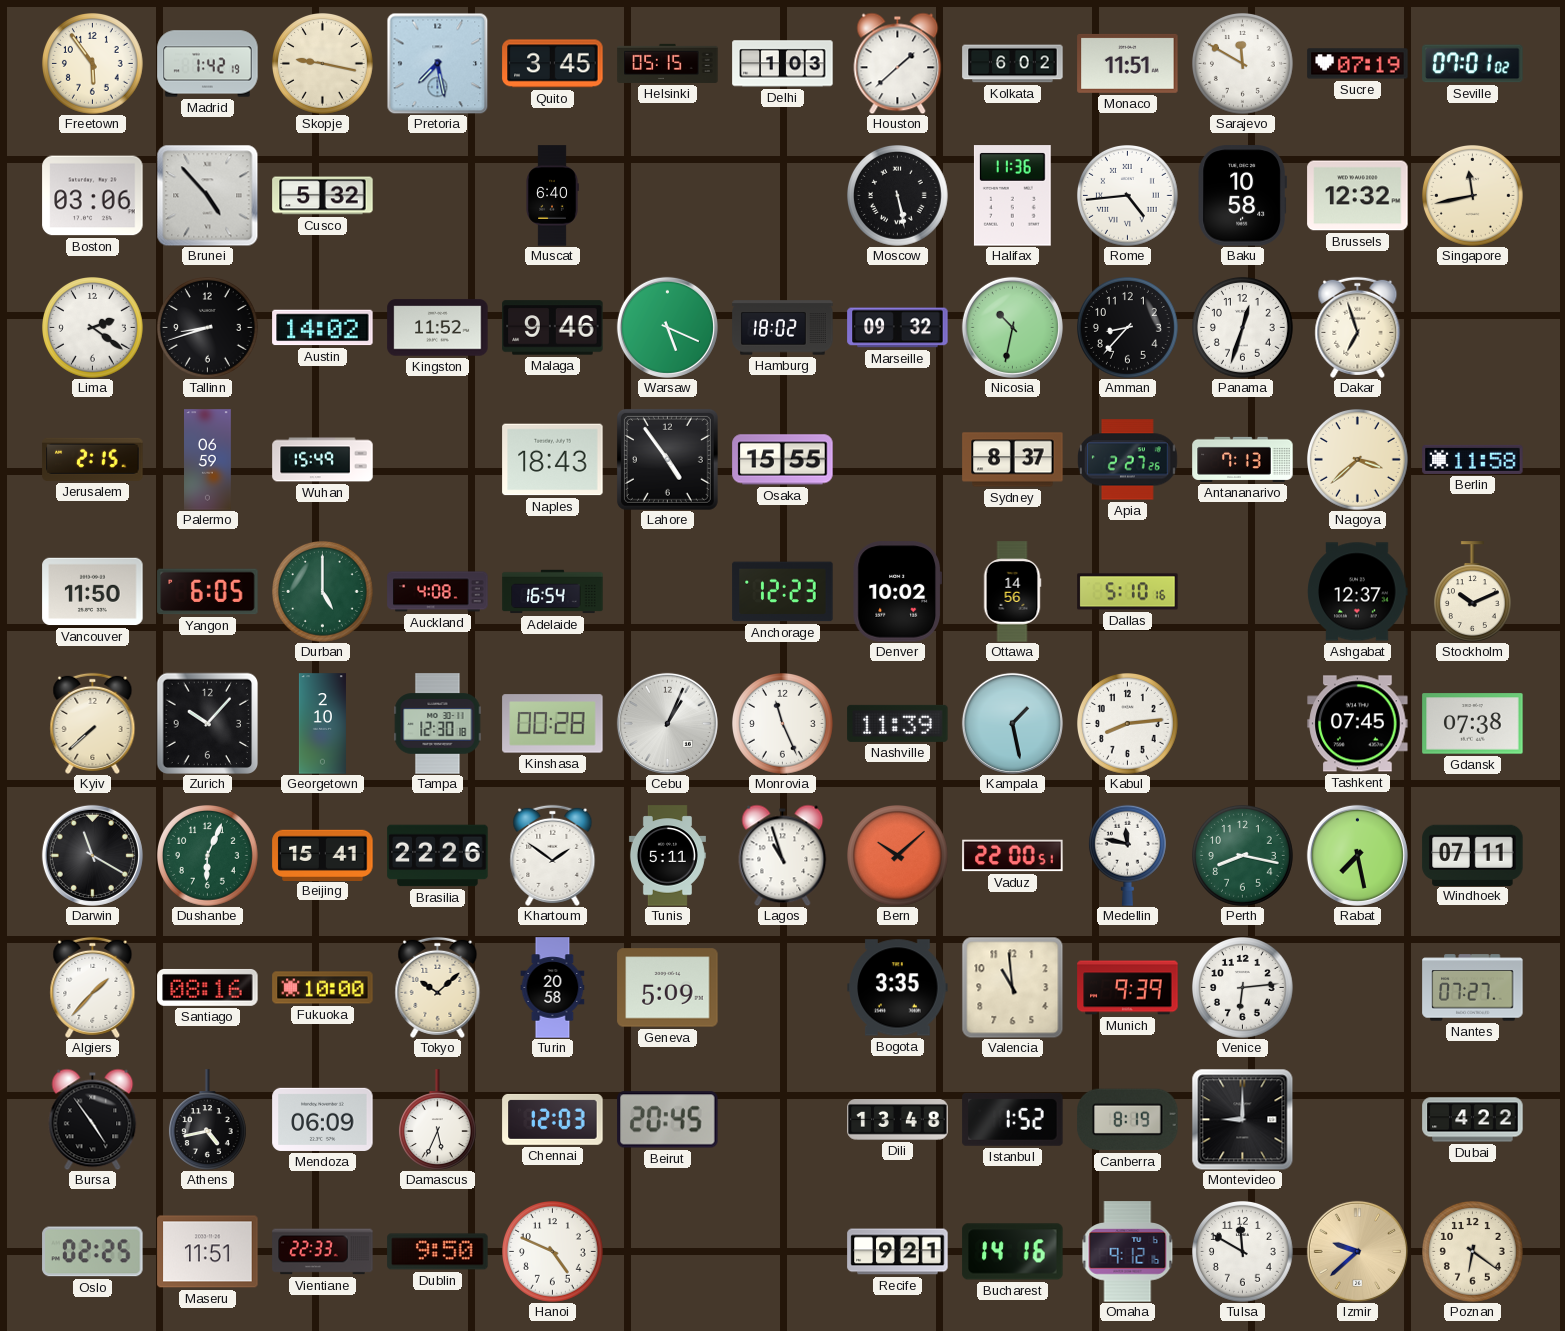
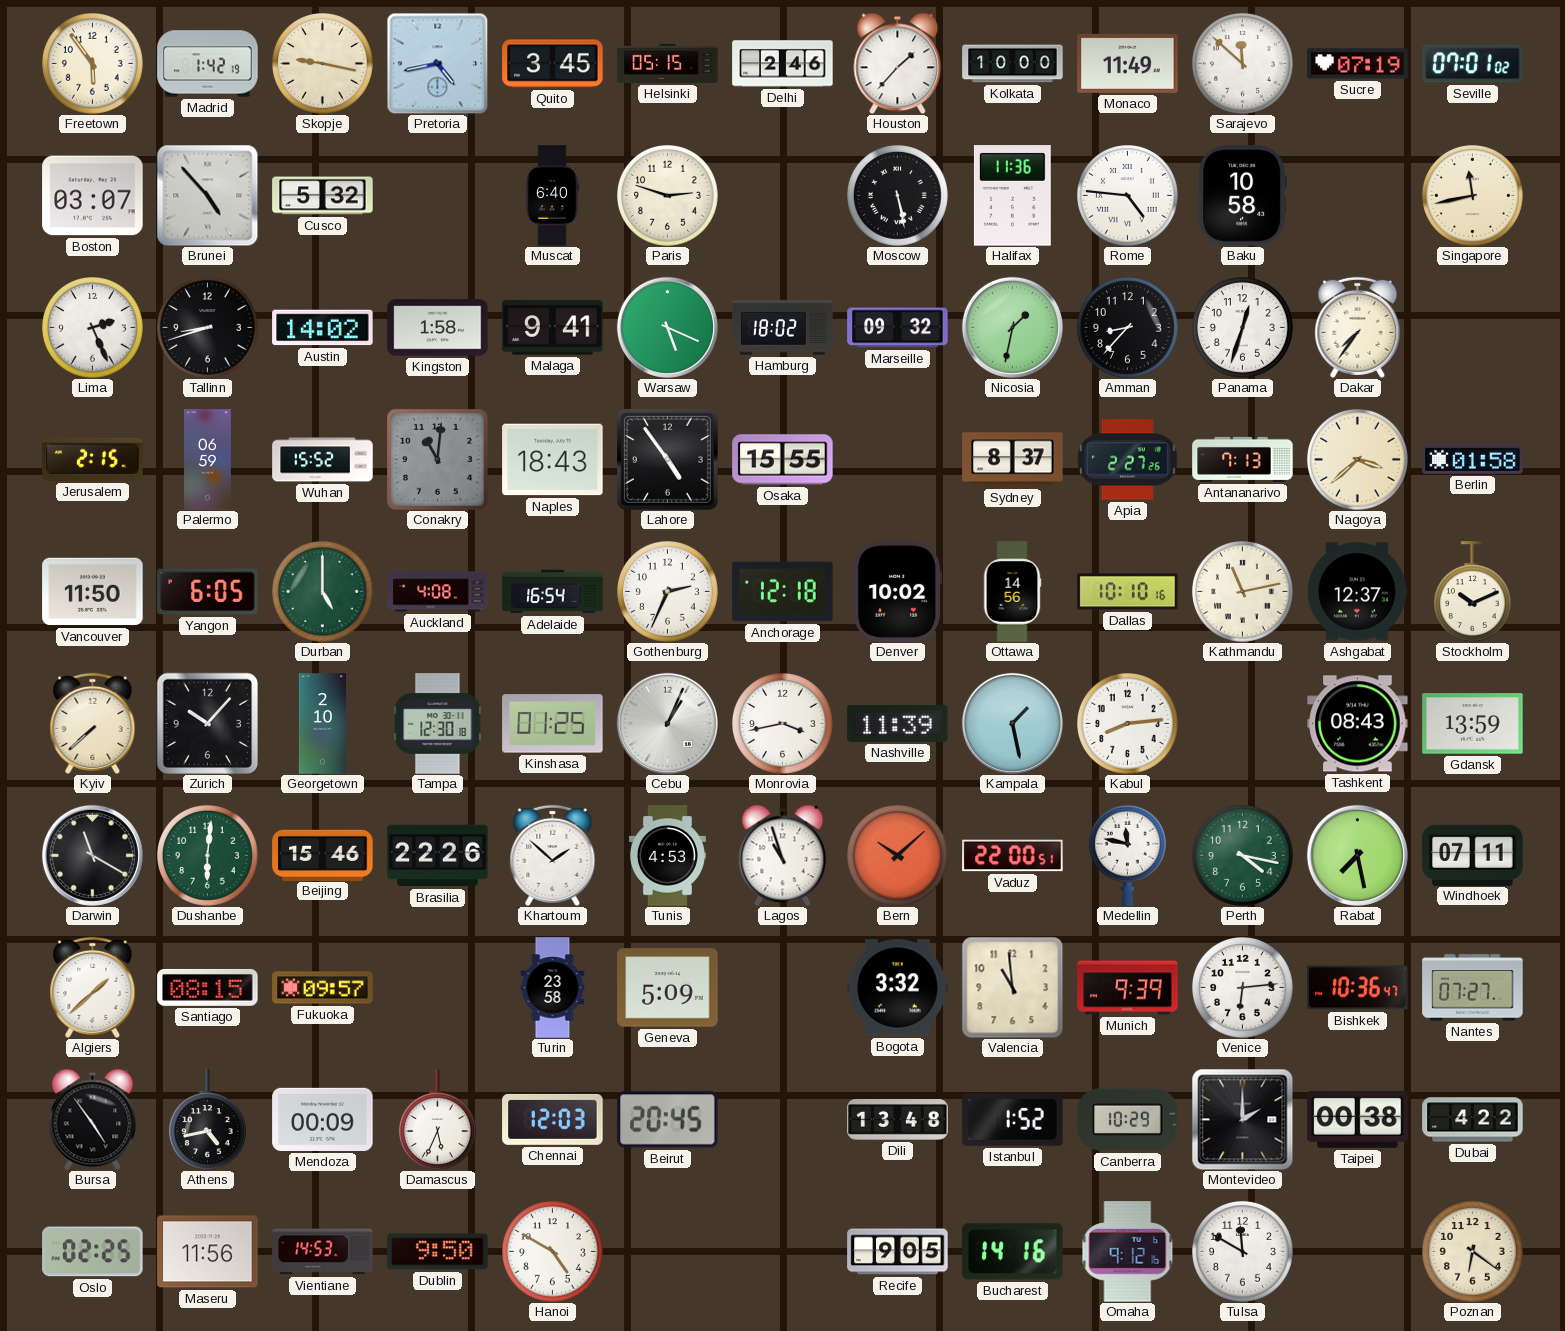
Pretoria: 7:28 -> 4:43
Delhi: 1:03 -> 2:46
Houston: 1:38 -> 1:37
Kolkata: 6:02 -> 10:00
Monaco: 11:51 -> 11:49
Sarajevo: 11:50 -> 11:52
Boston: 03:06 -> 03:07
Paris: none -> 2:48
Rome: 4:44 -> 4:46
Brussels: 12:32 -> none
Lima: 2:21 -> 2:26
Kingston: 11:52 -> 1:58
Malaga: 9:46 -> 9:41
Nicosia: 10:32 -> 1:32
Dakar: 6:57 -> 7:36
Wuhan: 15:49 -> 15:52
Conakry: none -> 11:01
Berlin: 11:58 -> 01:58
Gothenburg: none -> 2:34
Anchorage: 12:23 -> 12:18
Dallas: 5:10 -> 10:10
Kathmandu: none -> 11:13
Kinshasa: 00:28 -> 01:25
Monrovia: 11:26 -> 3:43
Tashkent: 07:45 -> 08:43
Gdansk: 07:38 -> 13:59
Dushanbe: 6:04 -> 6:01
Beijing: 15:41 -> 15:46
Khartoum: 1:51 -> 1:52
Tunis: 5:11 -> 4:53
Perth: 8:17 -> 4:17
Algiers: 1:37 -> 1:38
Santiago: 08:16 -> 08:15
Fukuoka: 10:00 -> 09:57
Tokyo: 10:08 -> none
Turin: 20:58 -> 23:58
Bogota: 3:35 -> 3:32
Bishkek: none -> 10:36
Mendoza: 06:09 -> 00:09
Canberra: 8:19 -> 10:29
Montevideo: 9:00 -> 2:00
Taipei: none -> 00:38
Maseru: 11:51 -> 11:56
Vientiane: 22:33 -> 14:53
Hanoi: 4:49 -> 4:50
Recife: 9:21 -> 9:05
Izmir: 9:38 -> none
